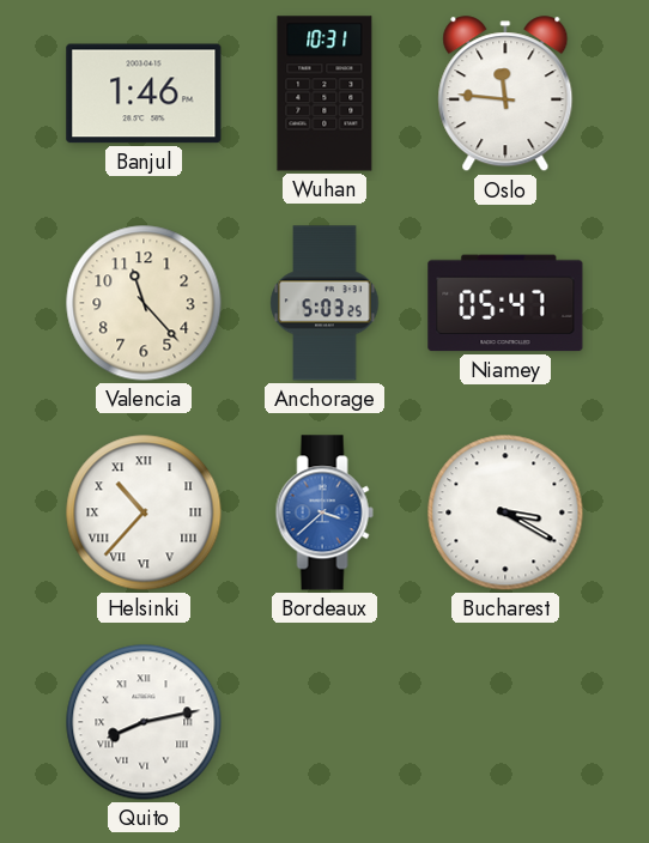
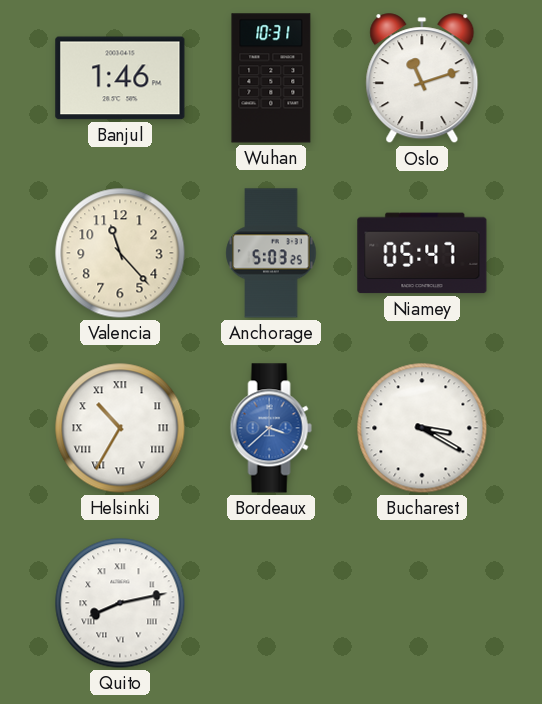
Oslo: 11:46 -> 11:12
Helsinki: 10:37 -> 10:35
